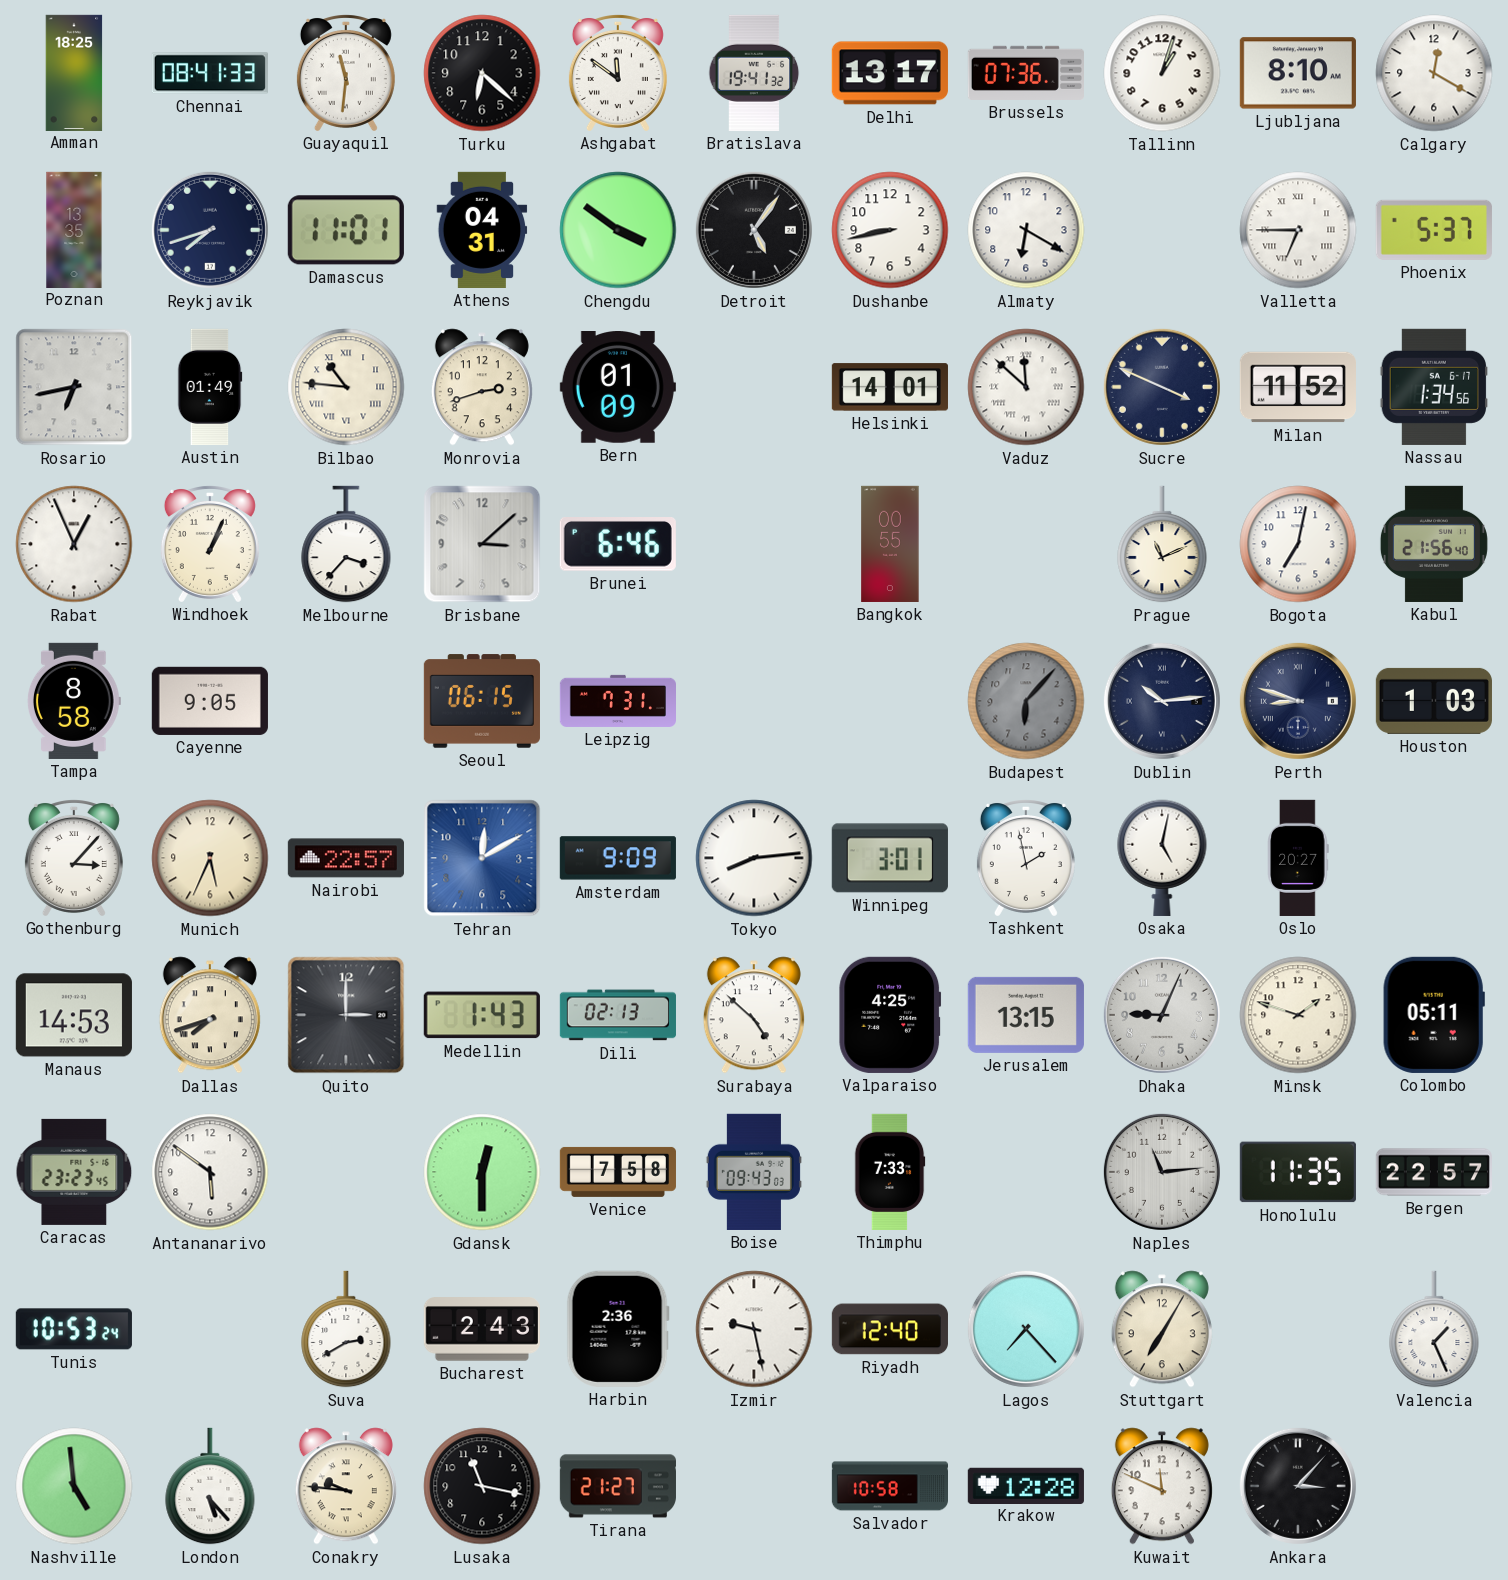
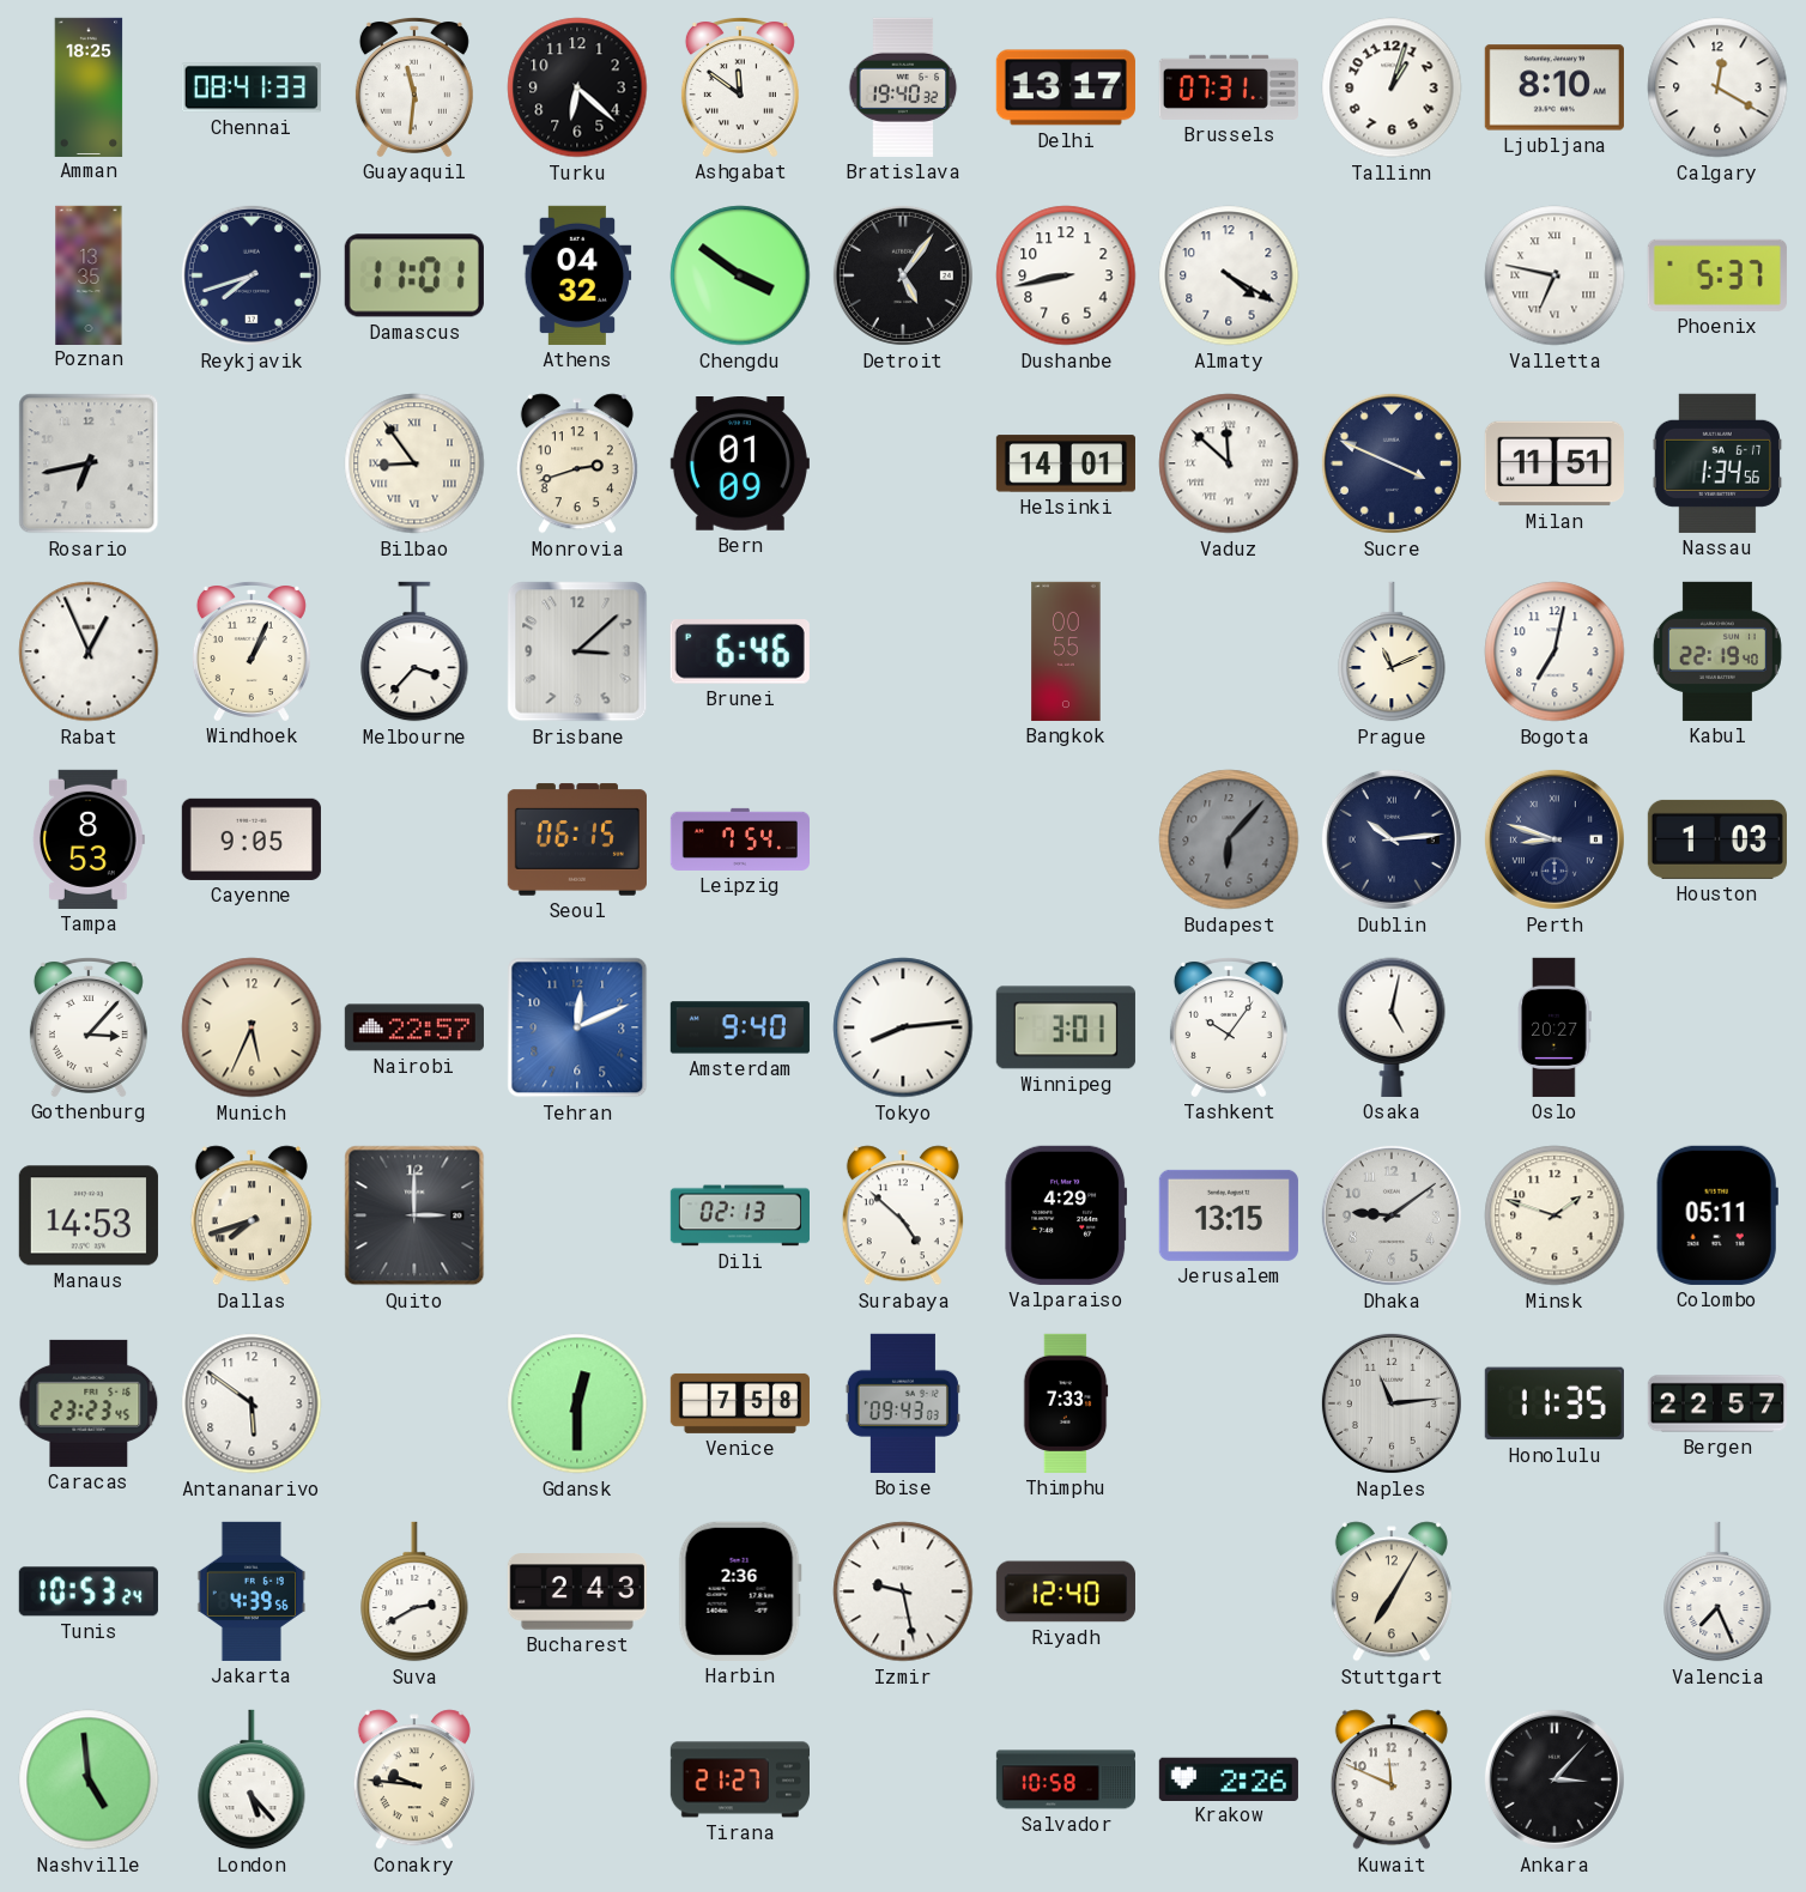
Bratislava: 19:41 -> 19:40
Brussels: 07:36 -> 07:31
Athens: 04:31 -> 04:32
Almaty: 6:20 -> 4:20
Valletta: 6:45 -> 6:47
Austin: 01:49 -> none
Bilbao: 10:46 -> 8:54
Milan: 11:52 -> 11:51
Kabul: 21:56 -> 22:19
Tampa: 8:58 -> 8:53
Leipzig: 7:31 -> 7:54
Tehran: 12:10 -> 12:11
Amsterdam: 9:09 -> 9:40
Tashkent: 1:58 -> 10:06
Medellin: 1:43 -> none
Valparaiso: 4:25 -> 4:29
Dhaka: 9:04 -> 9:09
Jakarta: none -> 4:39
Lagos: 7:23 -> none
Valencia: 1:26 -> 7:26
Lusaka: 11:17 -> none
Krakow: 12:28 -> 2:26
